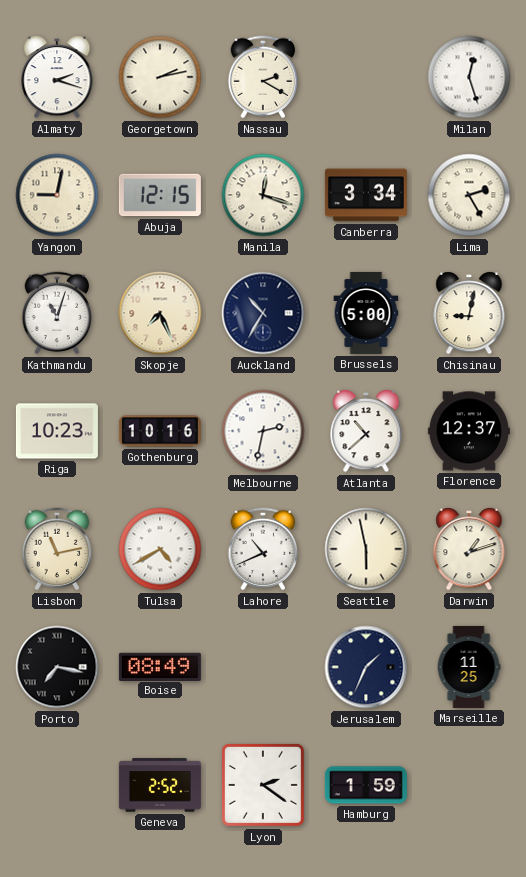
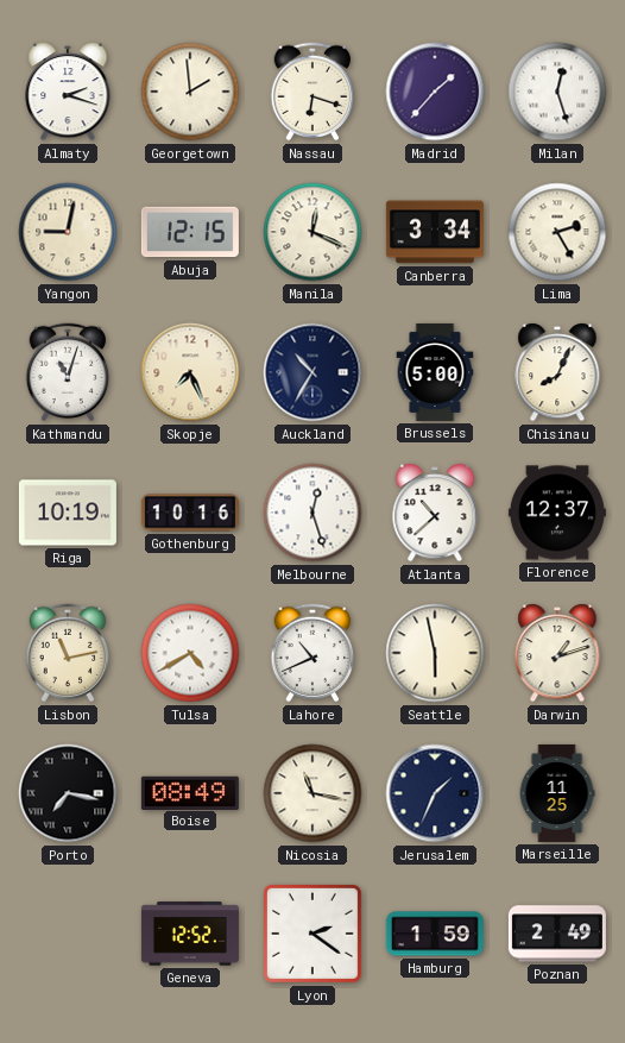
Georgetown: 2:13 -> 1:59
Nassau: 2:20 -> 6:18
Madrid: none -> 1:37
Manila: 12:18 -> 12:19
Chisinau: 9:02 -> 8:04
Riga: 10:23 -> 10:19
Melbourne: 2:32 -> 12:27
Nicosia: none -> 11:17
Geneva: 2:52 -> 12:52
Poznan: none -> 2:49
